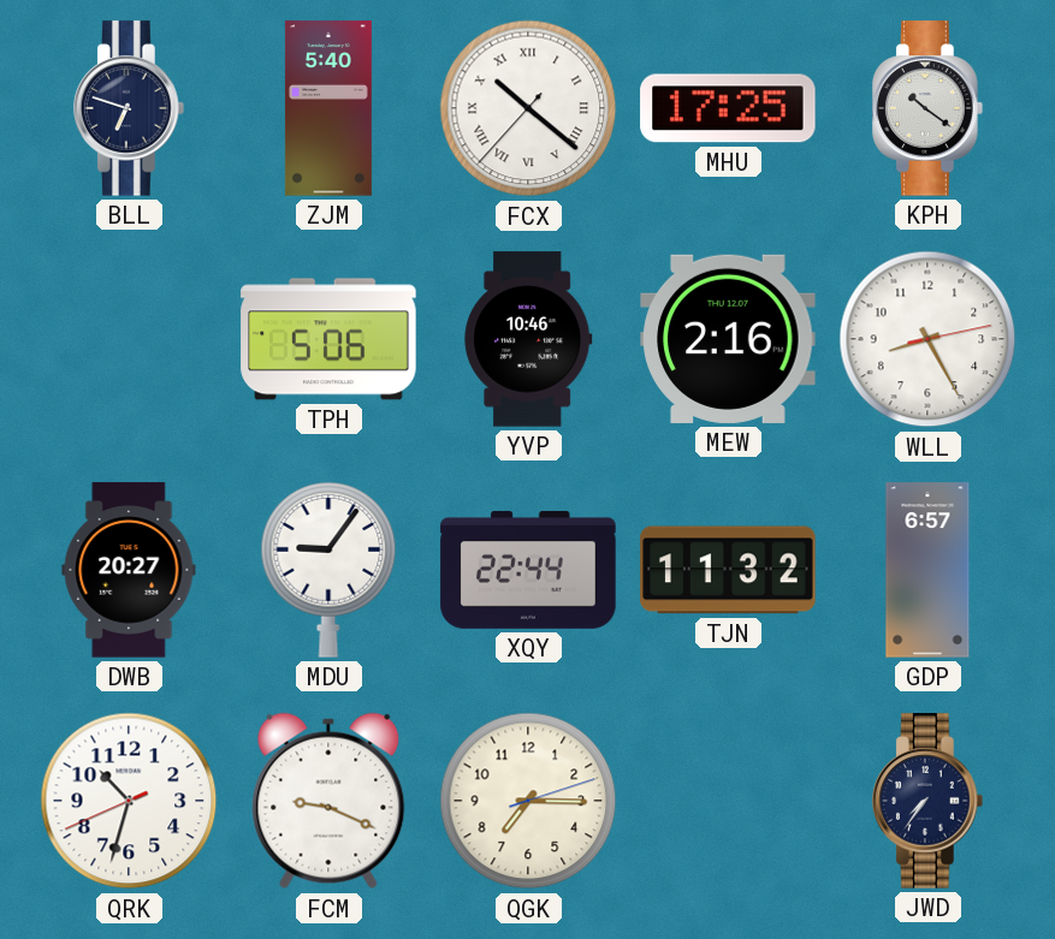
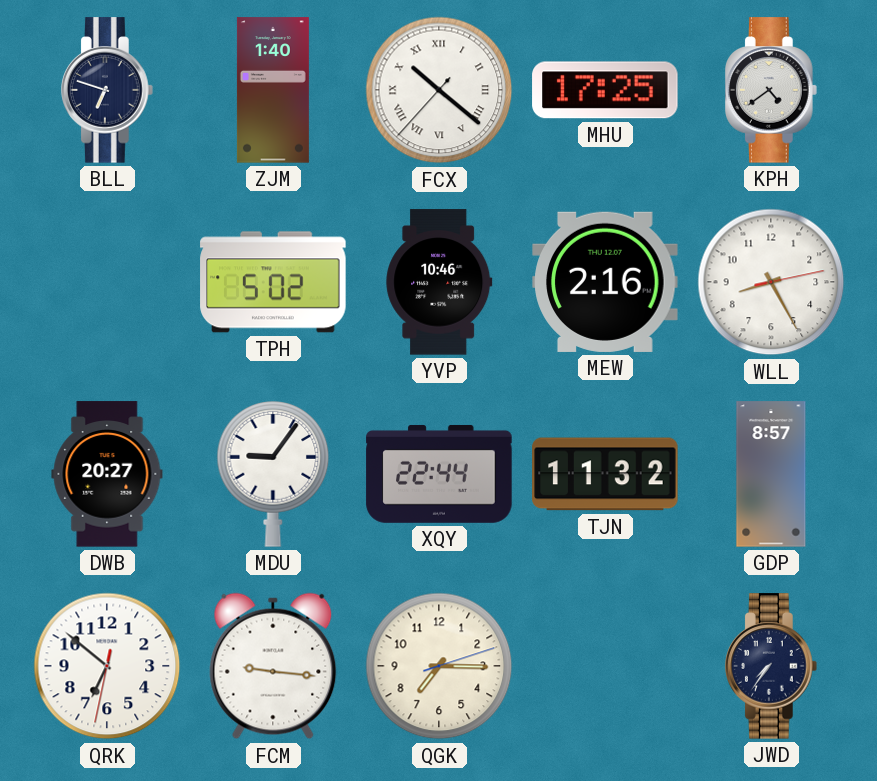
ZJM: 5:40 -> 1:40
KPH: 10:21 -> 4:39
TPH: 5:06 -> 5:02
GDP: 6:57 -> 8:57
QRK: 10:32 -> 6:51
FCM: 9:19 -> 9:16
